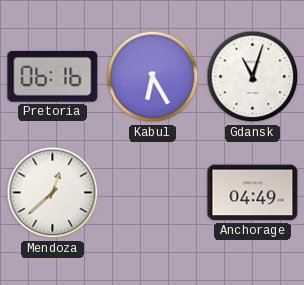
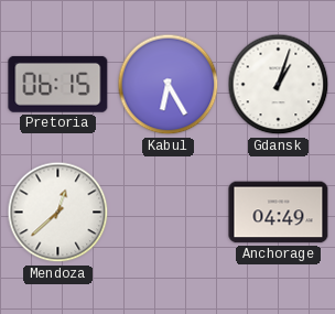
Pretoria: 06:16 -> 06:15
Gdansk: 11:03 -> 1:03
